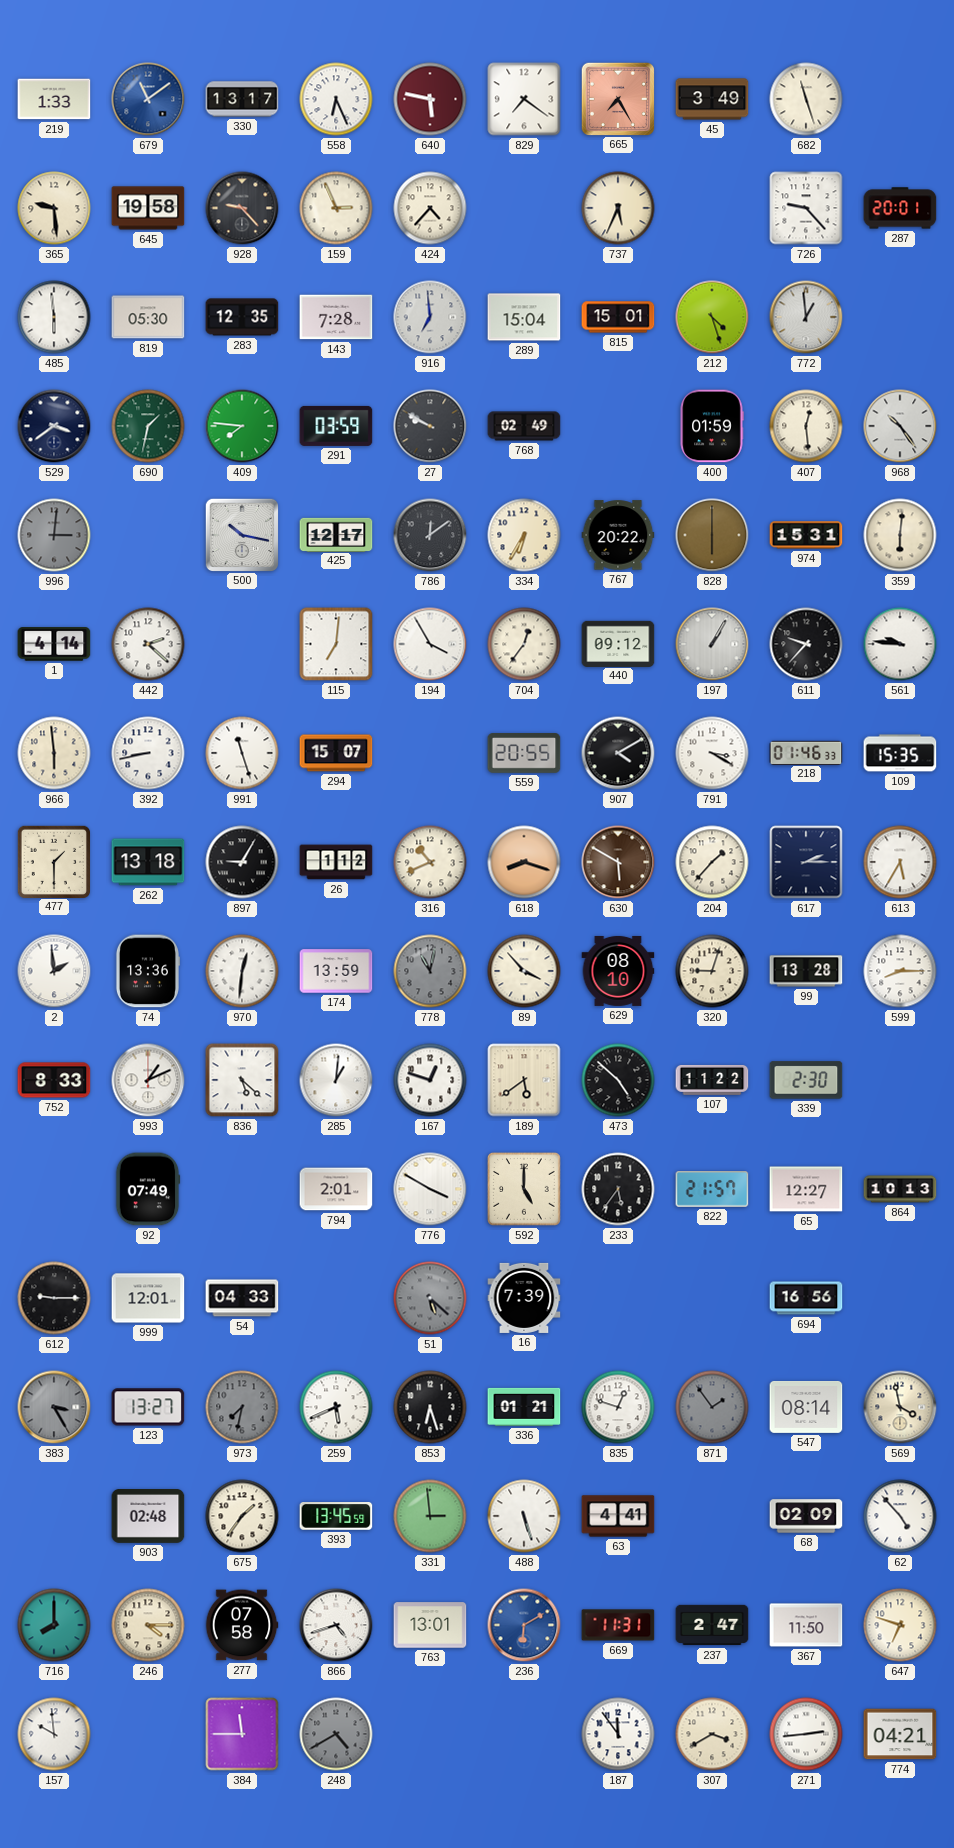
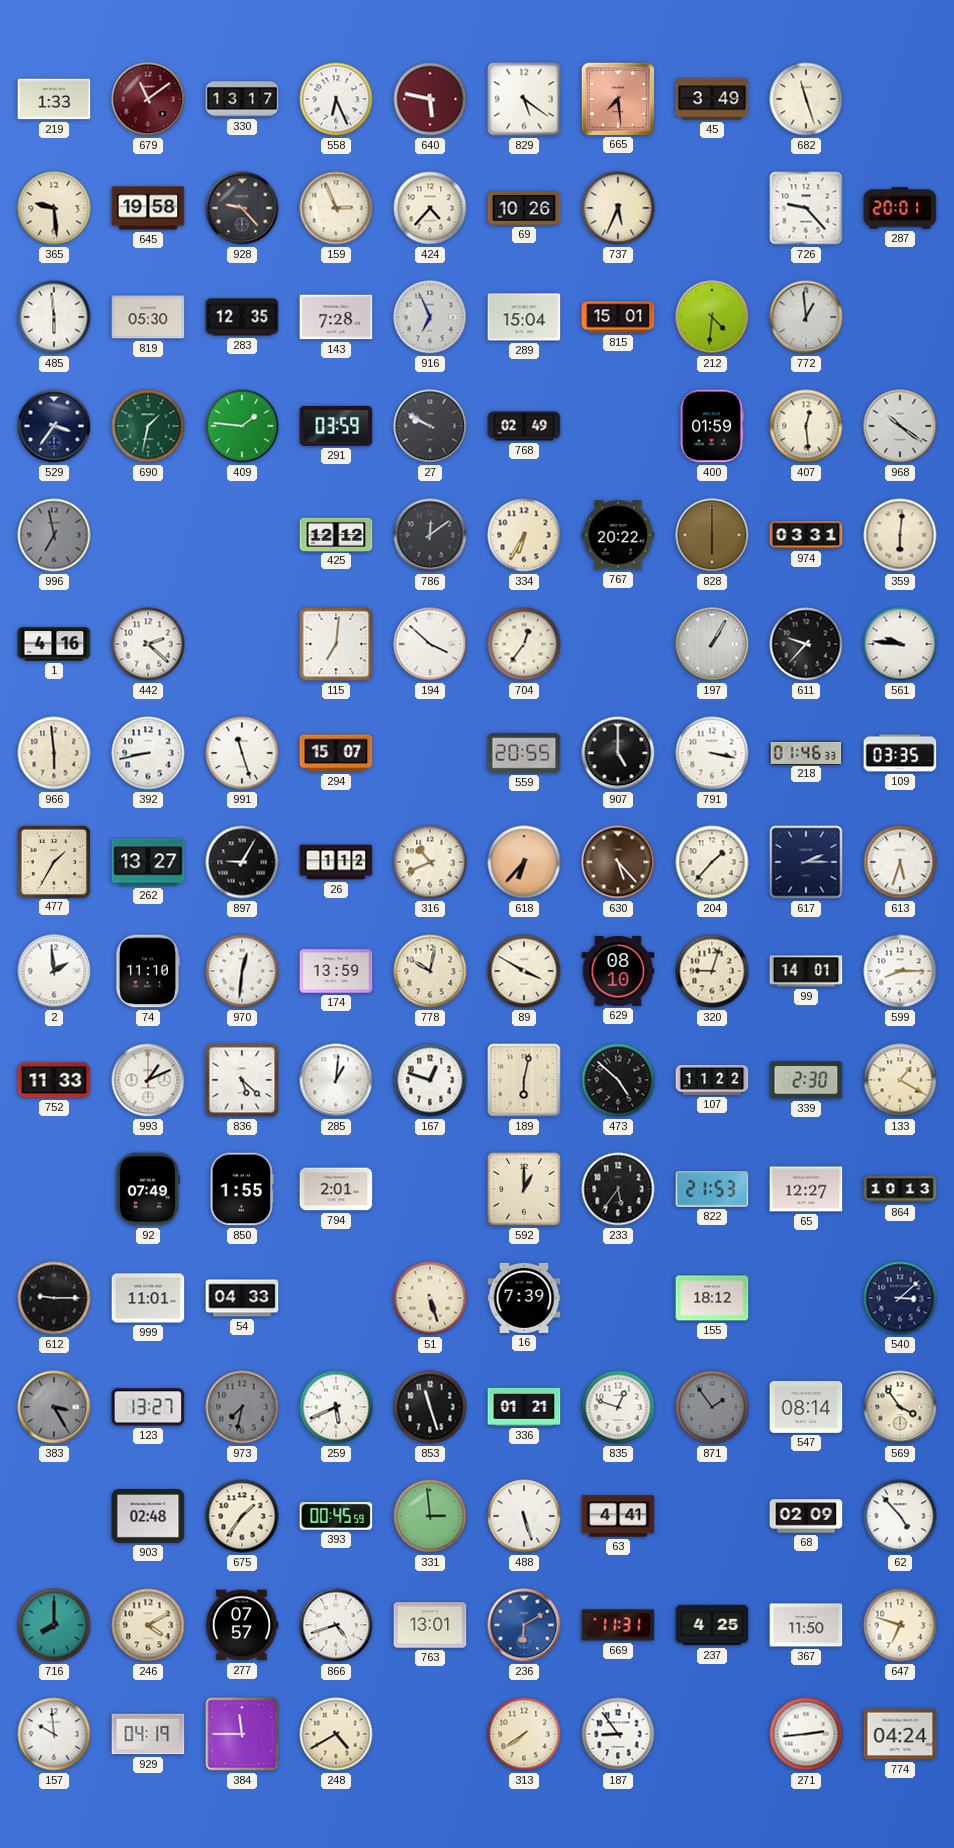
679 dial: blue -> burgundy
829: 7:21 -> 5:21
665: 7:25 -> 7:29
69: none -> 10:26
916: 6:59 -> 6:56
212: 4:27 -> 4:31
529: 3:39 -> 3:36
409: 7:46 -> 1:46
968: 10:24 -> 10:21
996: 3:01 -> 6:58
500: 10:17 -> none
425: 12:17 -> 12:12
974: 15:31 -> 03:31
1: 4:14 -> 4:16
194: 3:55 -> 3:52
440: 09:12 -> none
907: 4:10 -> 5:00
791: 3:20 -> 3:17
109: 15:35 -> 03:35
477: 1:30 -> 1:35
262: 13:18 -> 13:27
618: 8:18 -> 6:37
630: 5:50 -> 5:23
613: 5:35 -> 5:33
74: 13:36 -> 11:10
778: 11:02 -> 10:02
778 dial: grey -> cream
89: 3:53 -> 3:50
99: 13:28 -> 14:01
752: 8:33 -> 11:33
189: 5:39 -> 6:02
133: none -> 1:20
850: none -> 1:55
776: 3:50 -> none
592: 5:00 -> 1:00
822: 21:57 -> 21:53
999: 12:01 -> 11:01
51: 5:22 -> 5:27
51 dial: grey -> cream
155: none -> 18:12
694: 16:56 -> none
540: none -> 3:08
853: 6:27 -> 11:27
569: 3:58 -> 3:54
393: 13:45 -> 00:45
246: 4:15 -> 4:10
277: 07:58 -> 07:57
237: 2:47 -> 4:25
929: none -> 04:19
248 dial: grey -> cream
313: none -> 7:39
187: 11:54 -> 8:54
307: 3:40 -> none
774: 04:21 -> 04:24
